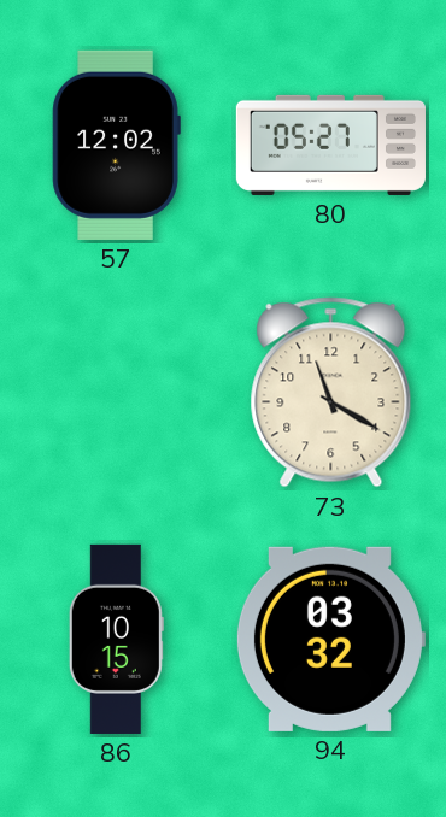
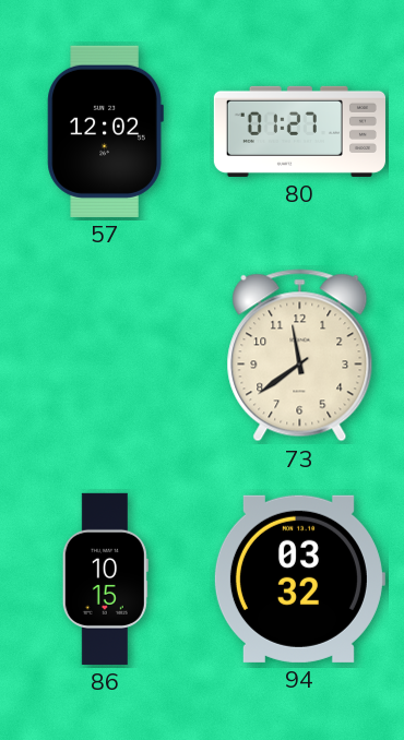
80: 05:27 -> 01:27
73: 11:20 -> 11:39
